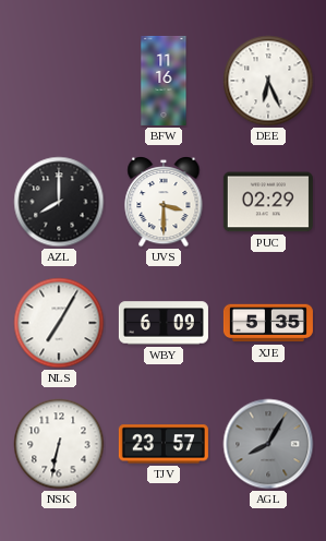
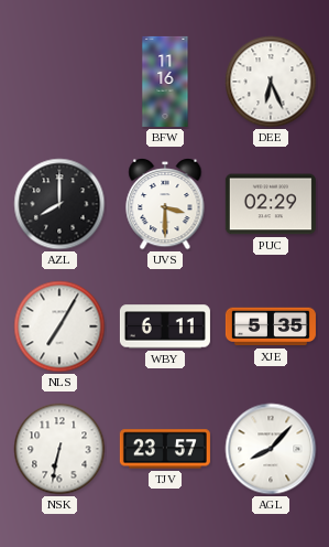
WBY: 6:09 -> 6:11
AGL: 8:05 -> 8:07
AGL dial: grey -> white
